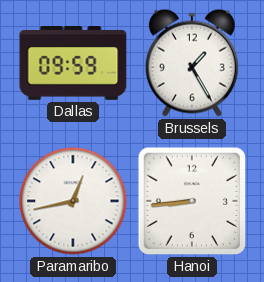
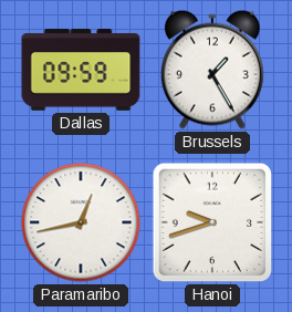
Hanoi: 8:44 -> 9:42
